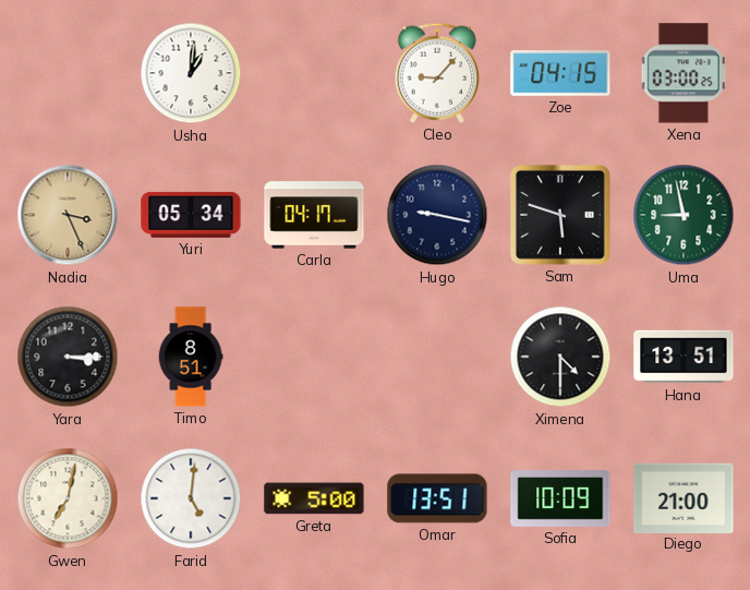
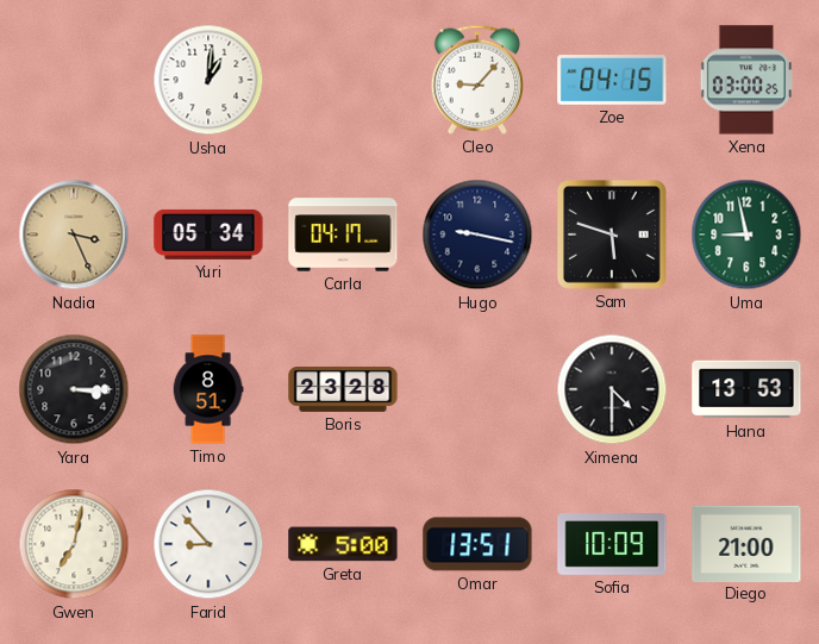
Boris: none -> 23:28
Hana: 13:51 -> 13:53
Farid: 5:01 -> 8:53
